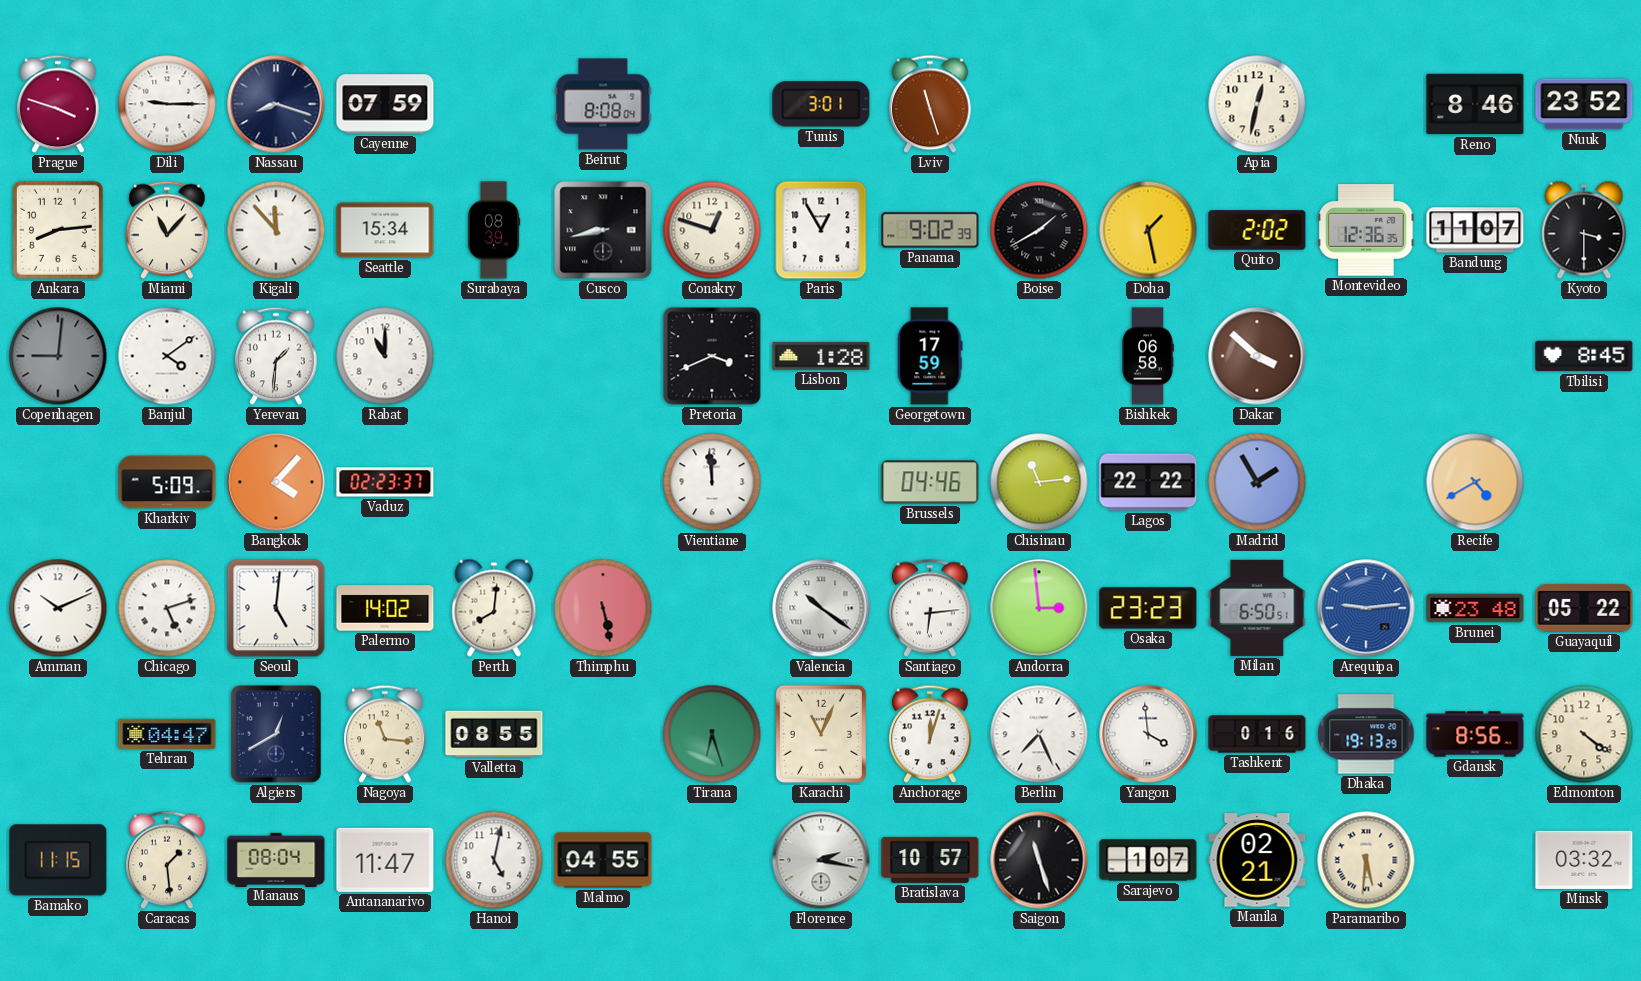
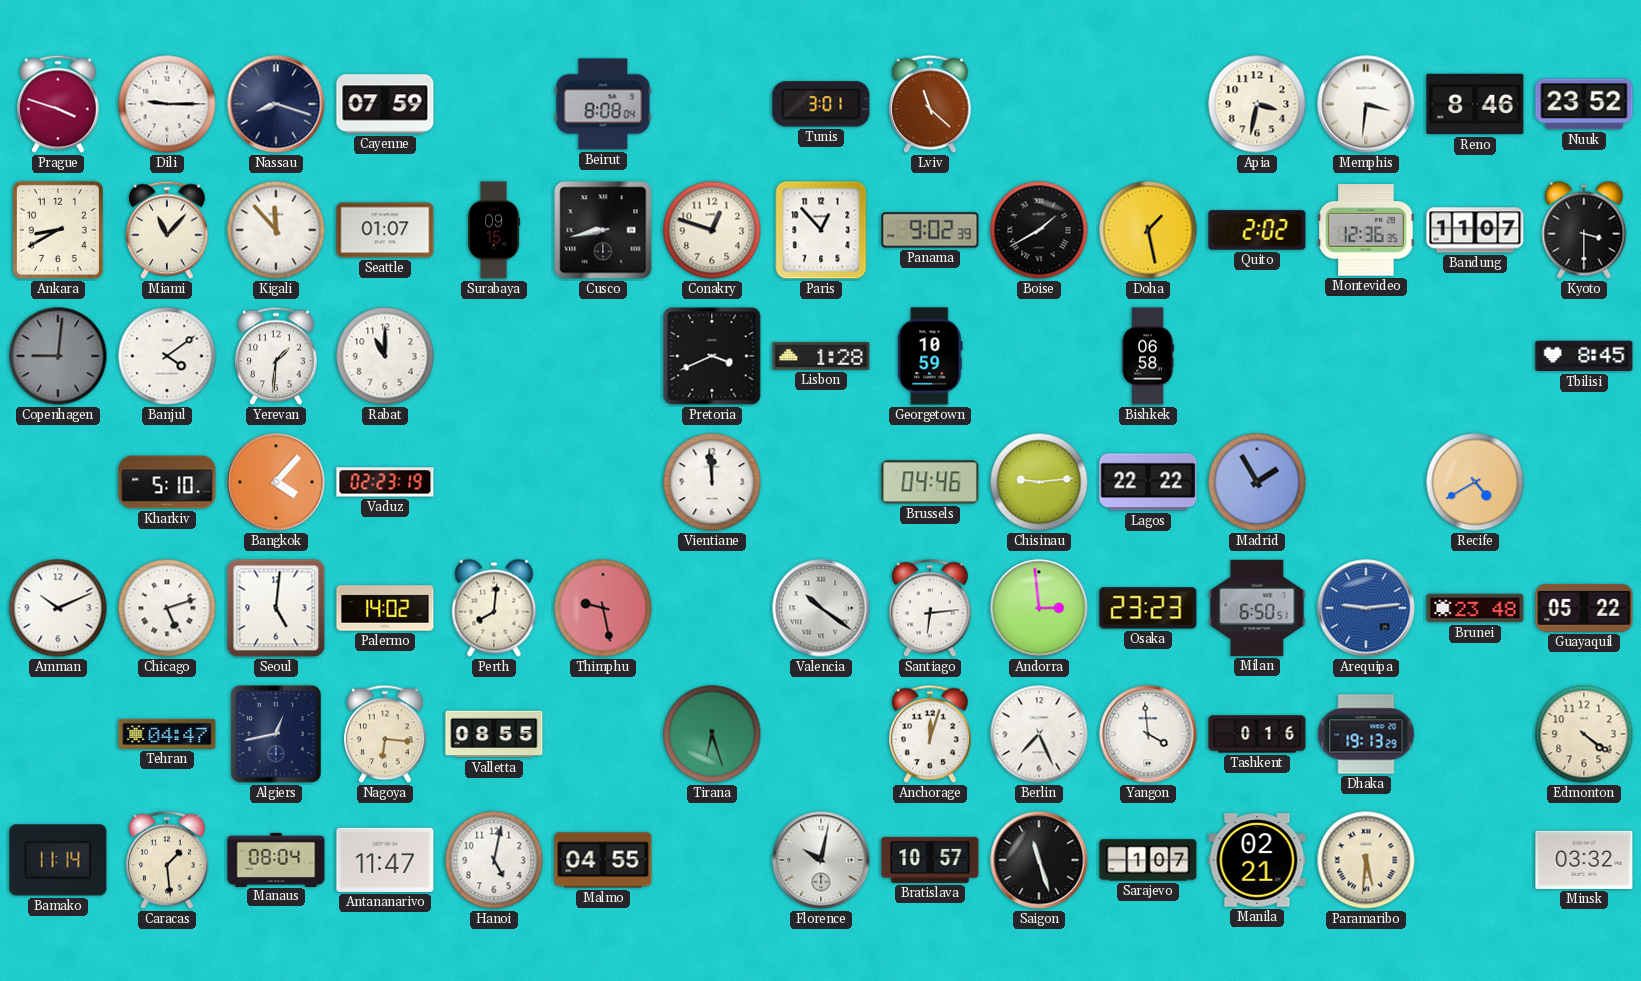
Lviv: 11:27 -> 11:22
Apia: 12:32 -> 3:32
Memphis: none -> 3:31
Ankara: 8:14 -> 8:40
Seattle: 15:34 -> 01:07
Surabaya: 08:39 -> 09:15
Paris: 12:55 -> 12:53
Georgetown: 17:59 -> 10:59
Dakar: 3:52 -> none
Kharkiv: 5:09 -> 5:10
Vaduz: 02:23:37 -> 02:23:19
Chisinau: 11:14 -> 9:14
Thimphu: 5:28 -> 9:28
Algiers: 12:40 -> 12:43
Nagoya: 11:16 -> 6:16
Karachi: 11:04 -> none
Gdansk: 8:56 -> none
Bamako: 11:15 -> 11:14
Florence: 2:17 -> 10:02
